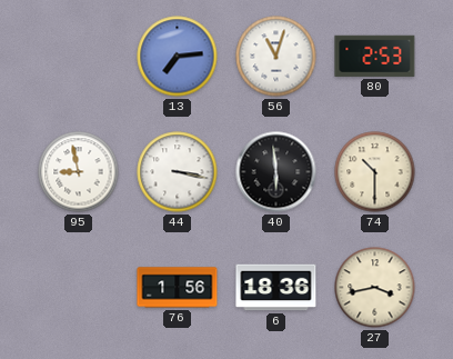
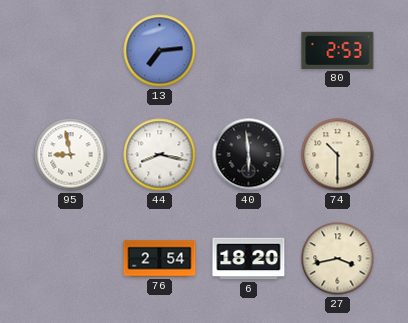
56: 11:03 -> none
44: 3:17 -> 8:17
76: 1:56 -> 2:54
6: 18:36 -> 18:20
